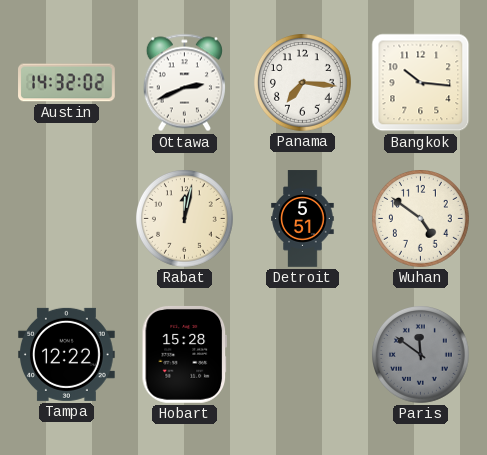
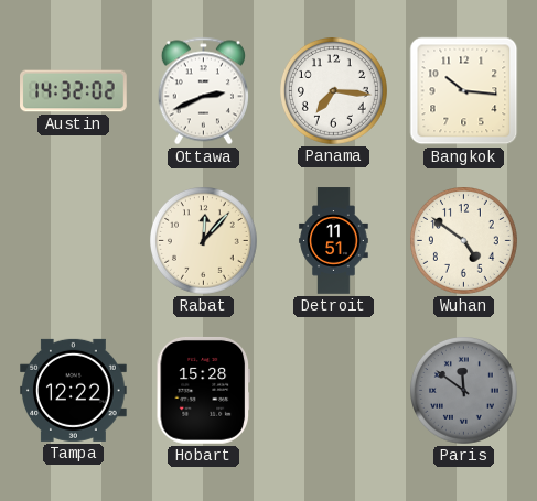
Rabat: 12:02 -> 12:07
Detroit: 5:51 -> 11:51
